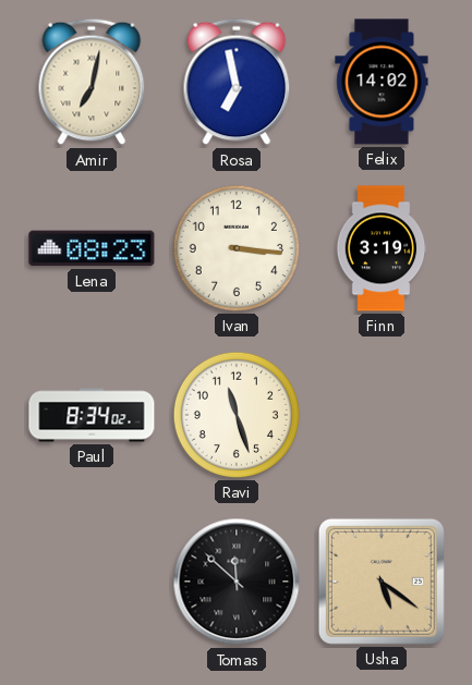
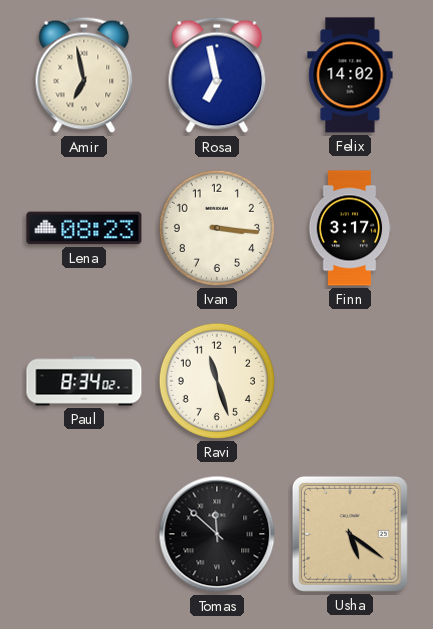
Amir: 7:02 -> 6:58
Finn: 3:19 -> 3:17
